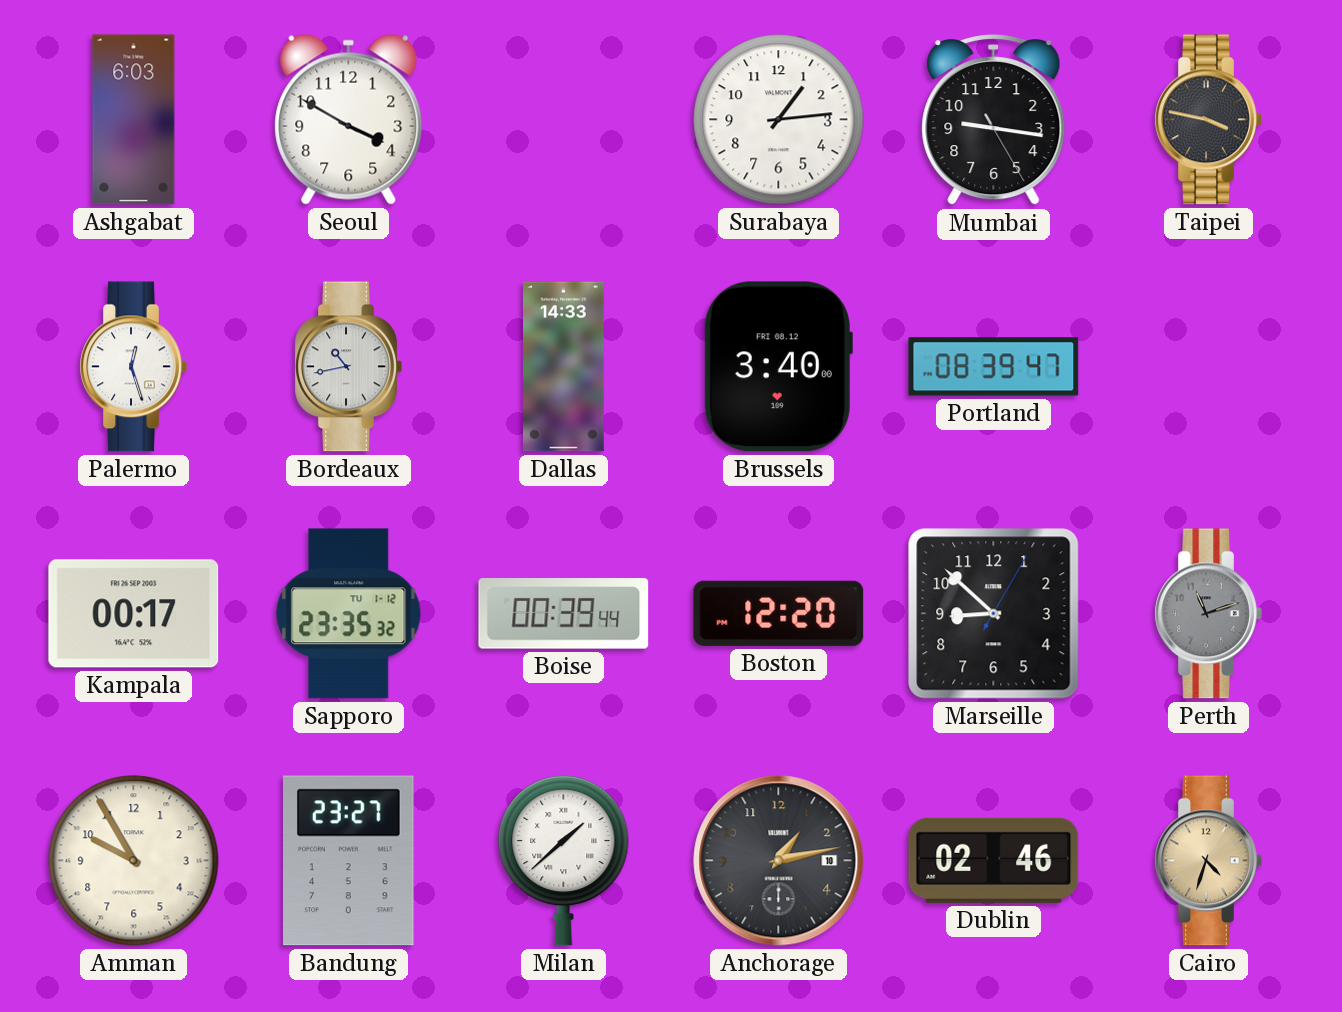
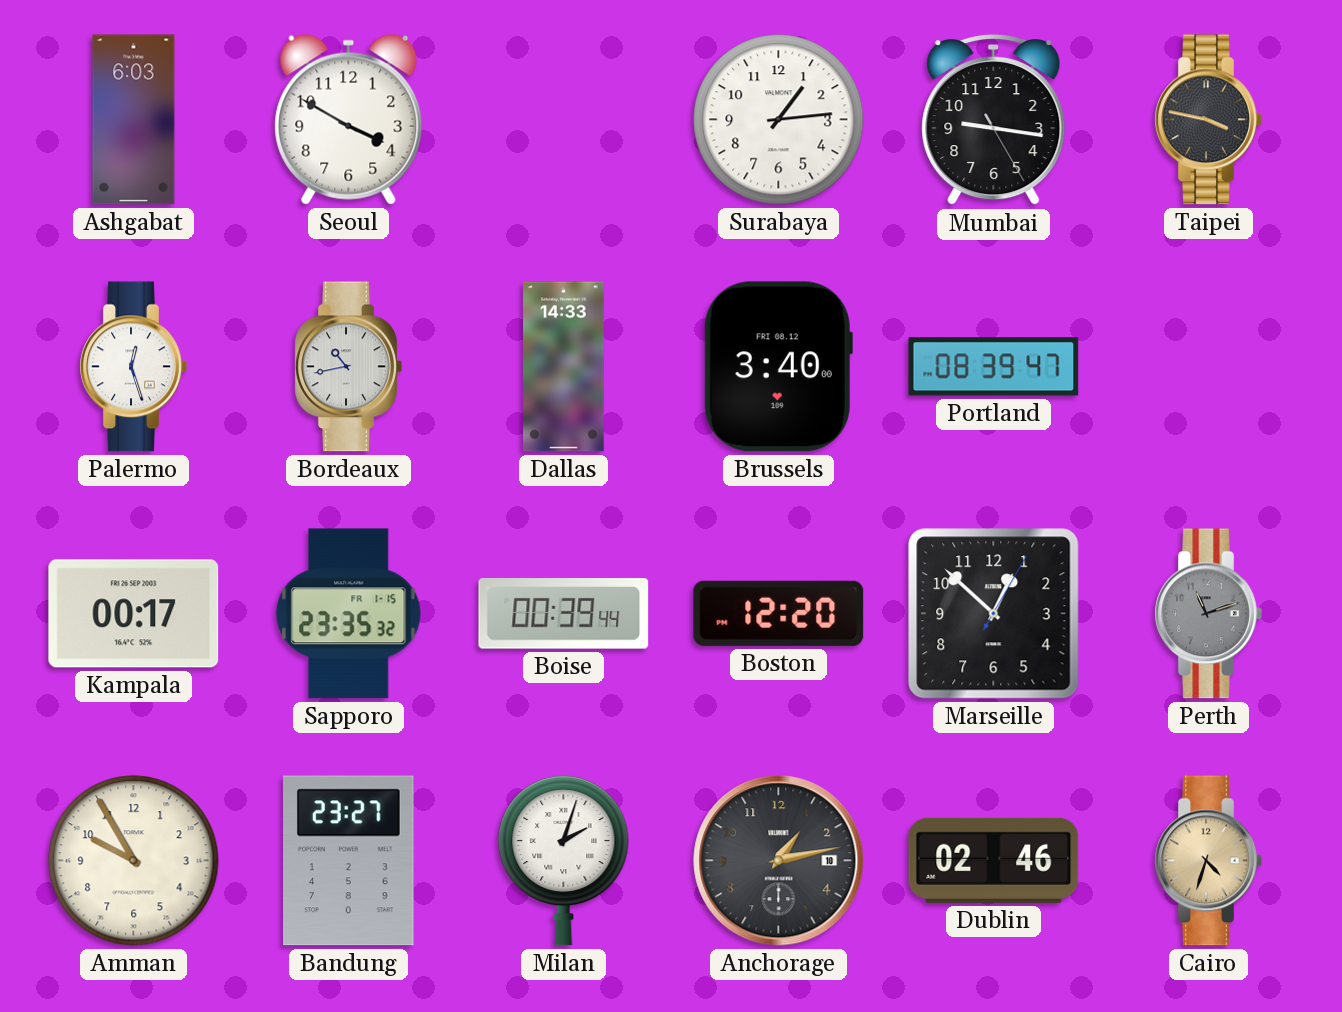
Sapporo date: TU 1-12 -> FR 1-15
Marseille: 8:52 -> 12:52
Milan: 1:38 -> 2:03
